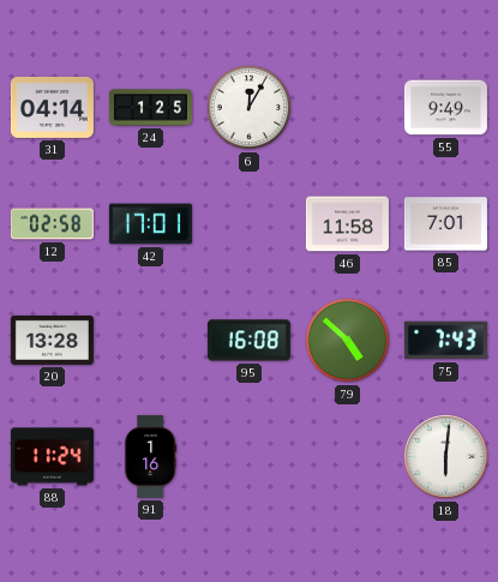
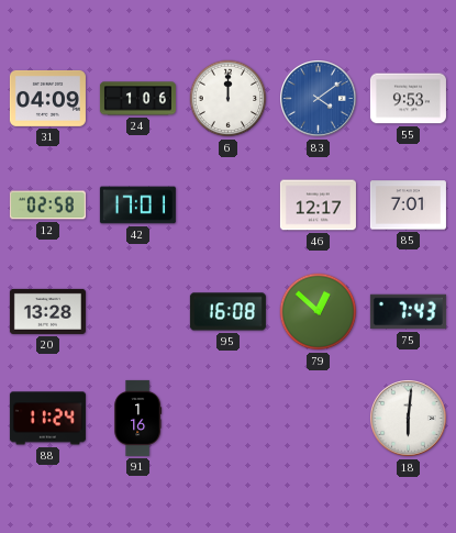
31: 04:14 -> 04:09
24: 1:25 -> 1:06
6: 12:05 -> 12:00
83: none -> 4:09
55: 9:49 -> 9:53
46: 11:58 -> 12:17
79: 4:52 -> 12:52
